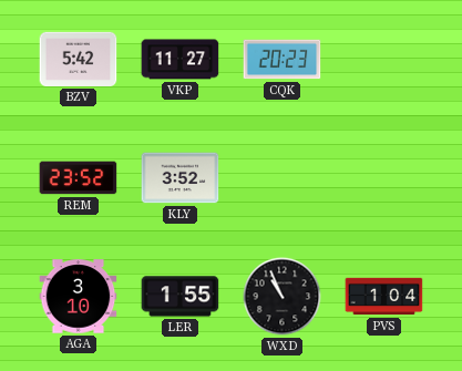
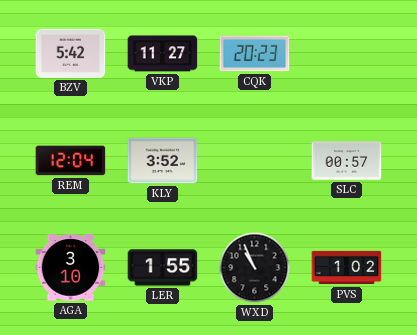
REM: 23:52 -> 12:04
SLC: none -> 00:57
PVS: 1:04 -> 1:02
